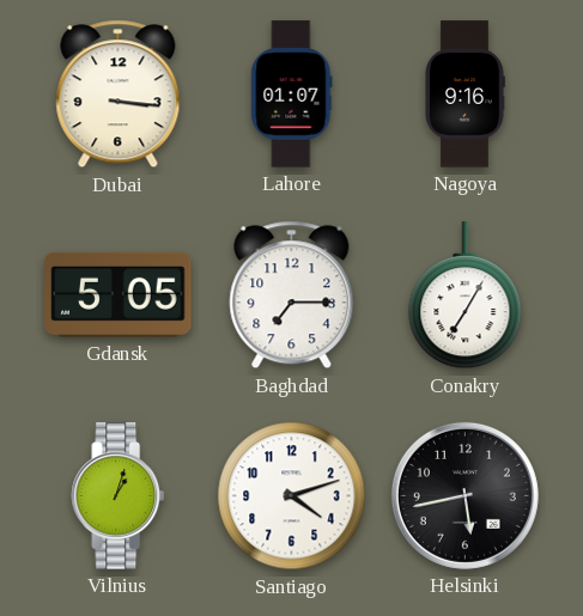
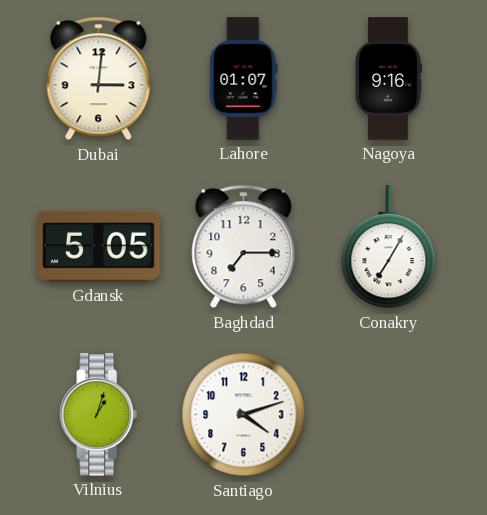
Dubai: 3:16 -> 3:01
Helsinki: 5:43 -> none
